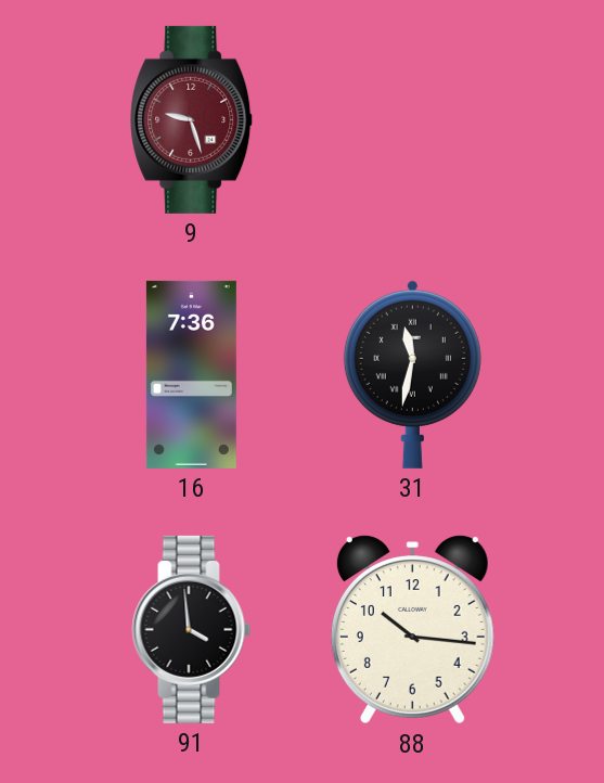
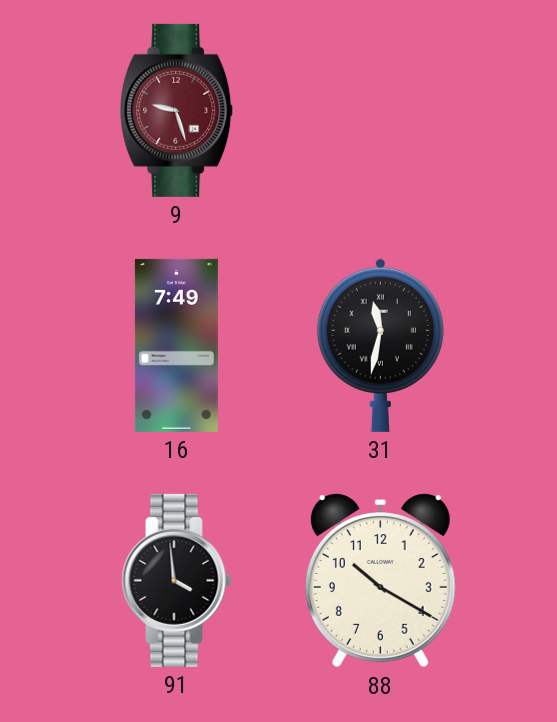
16: 7:36 -> 7:49
88: 10:16 -> 10:20
